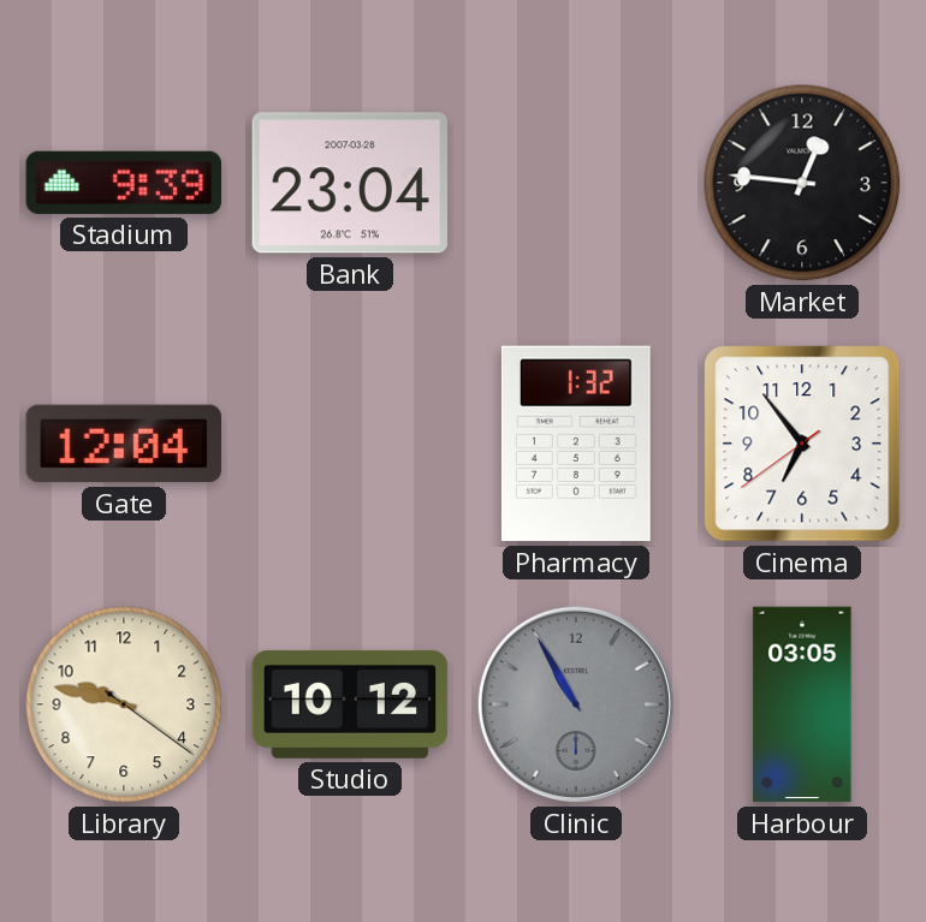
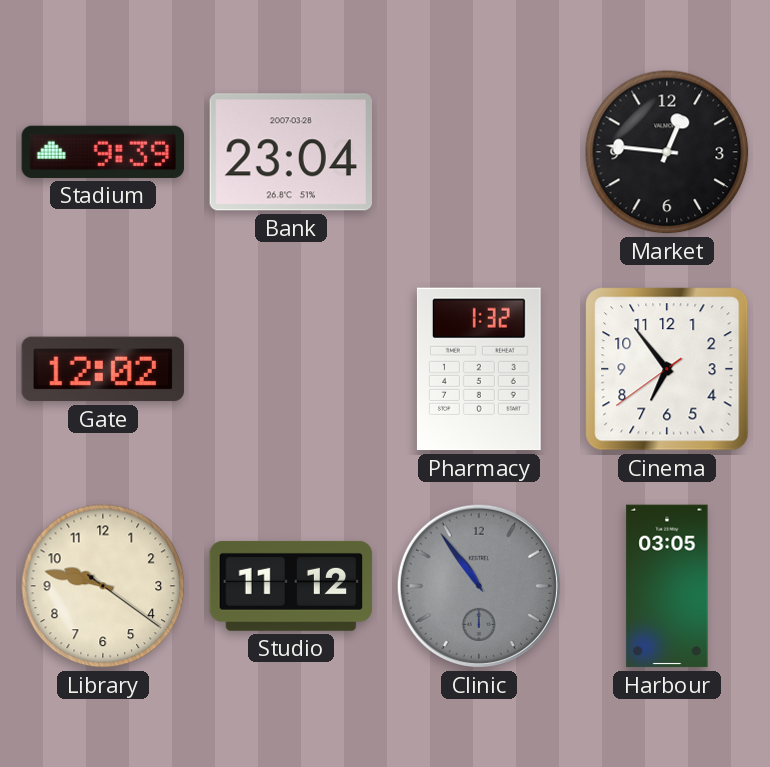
Gate: 12:04 -> 12:02
Studio: 10:12 -> 11:12
Clinic: 10:55 -> 10:54
